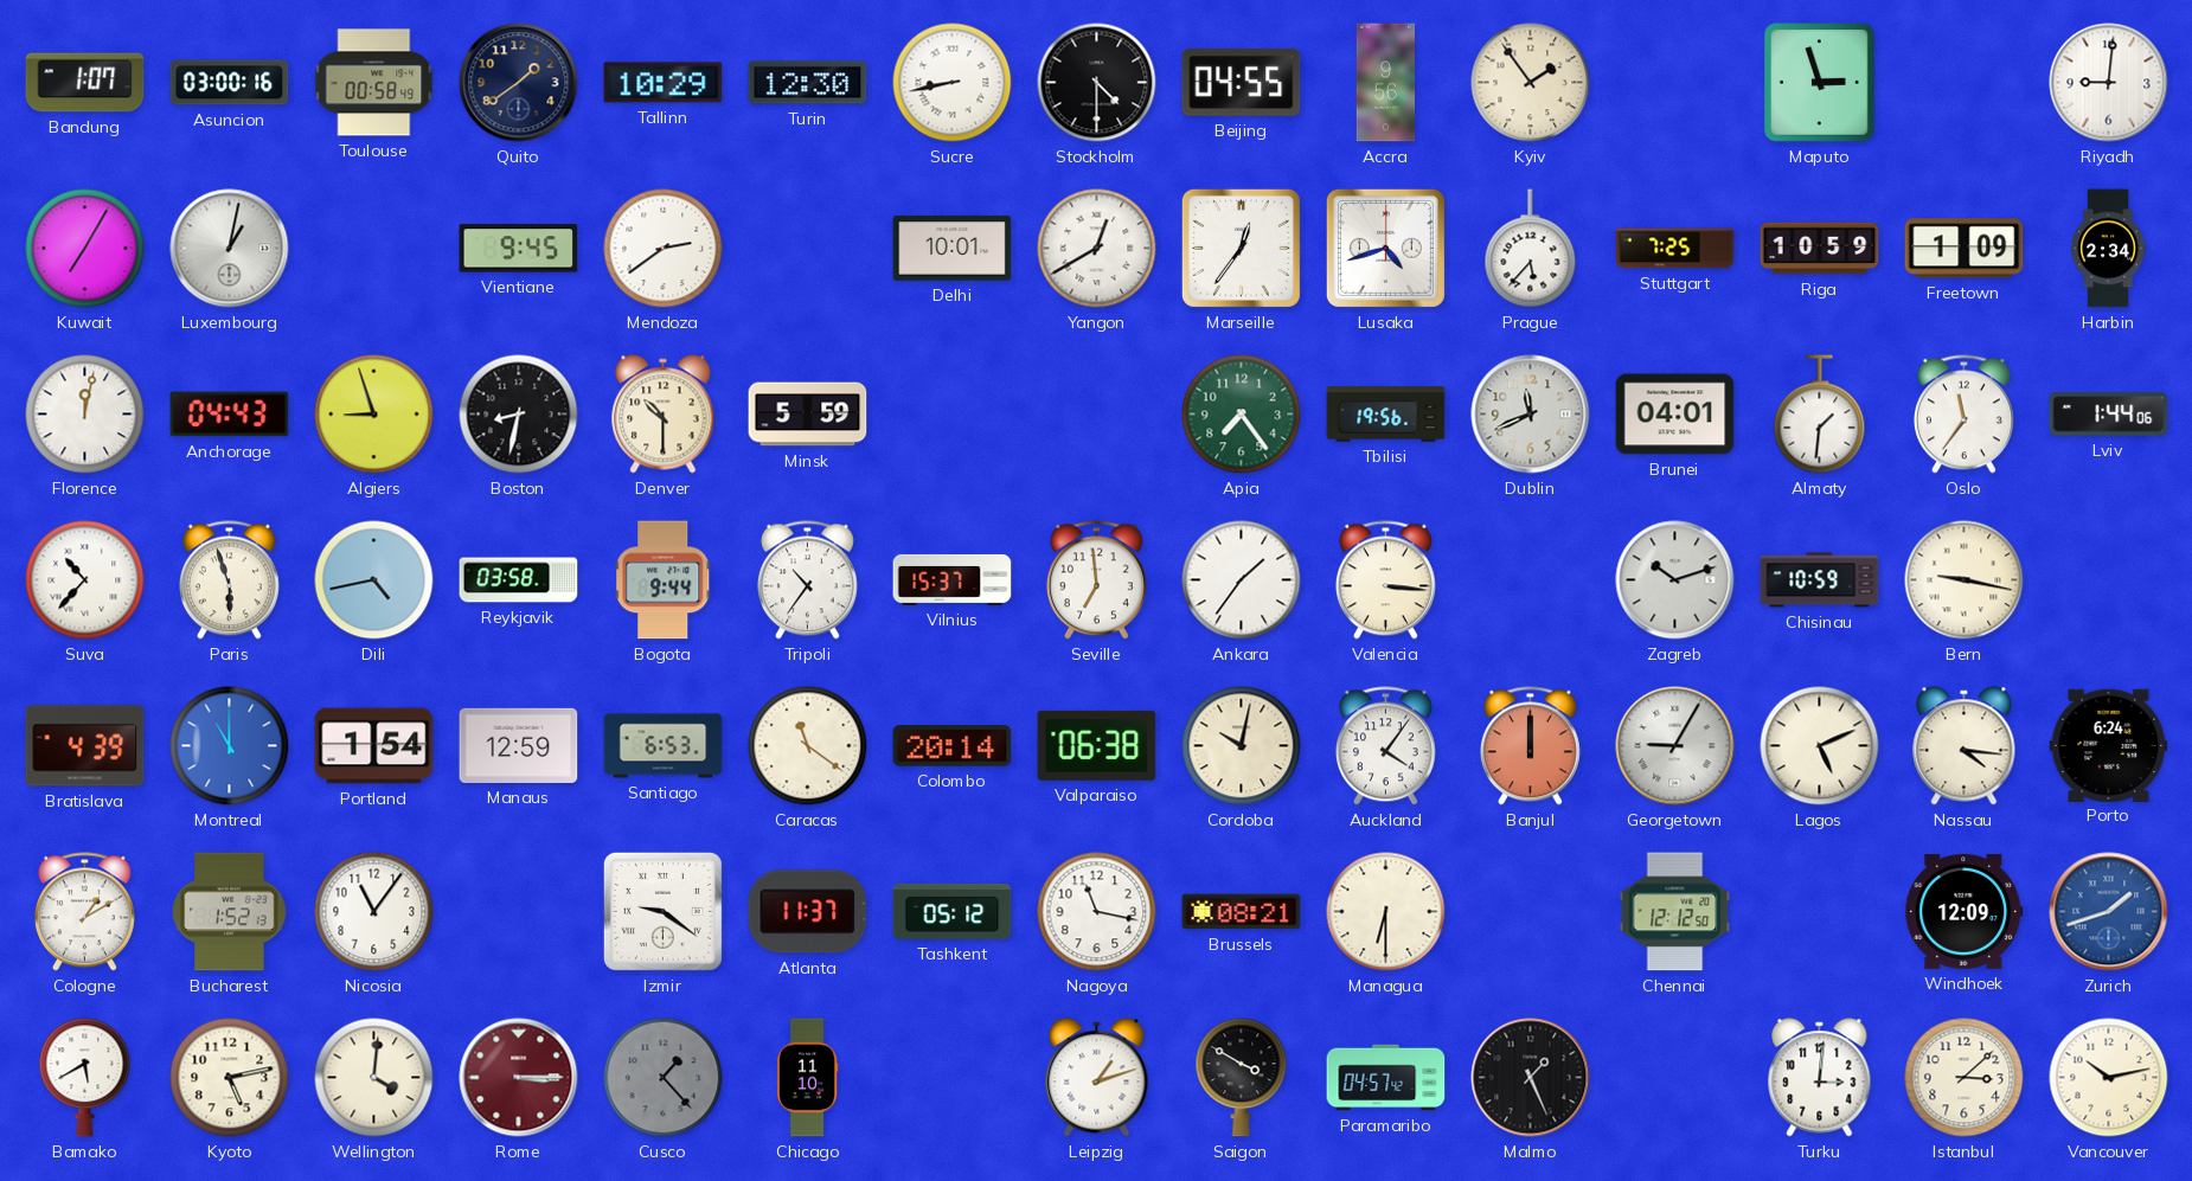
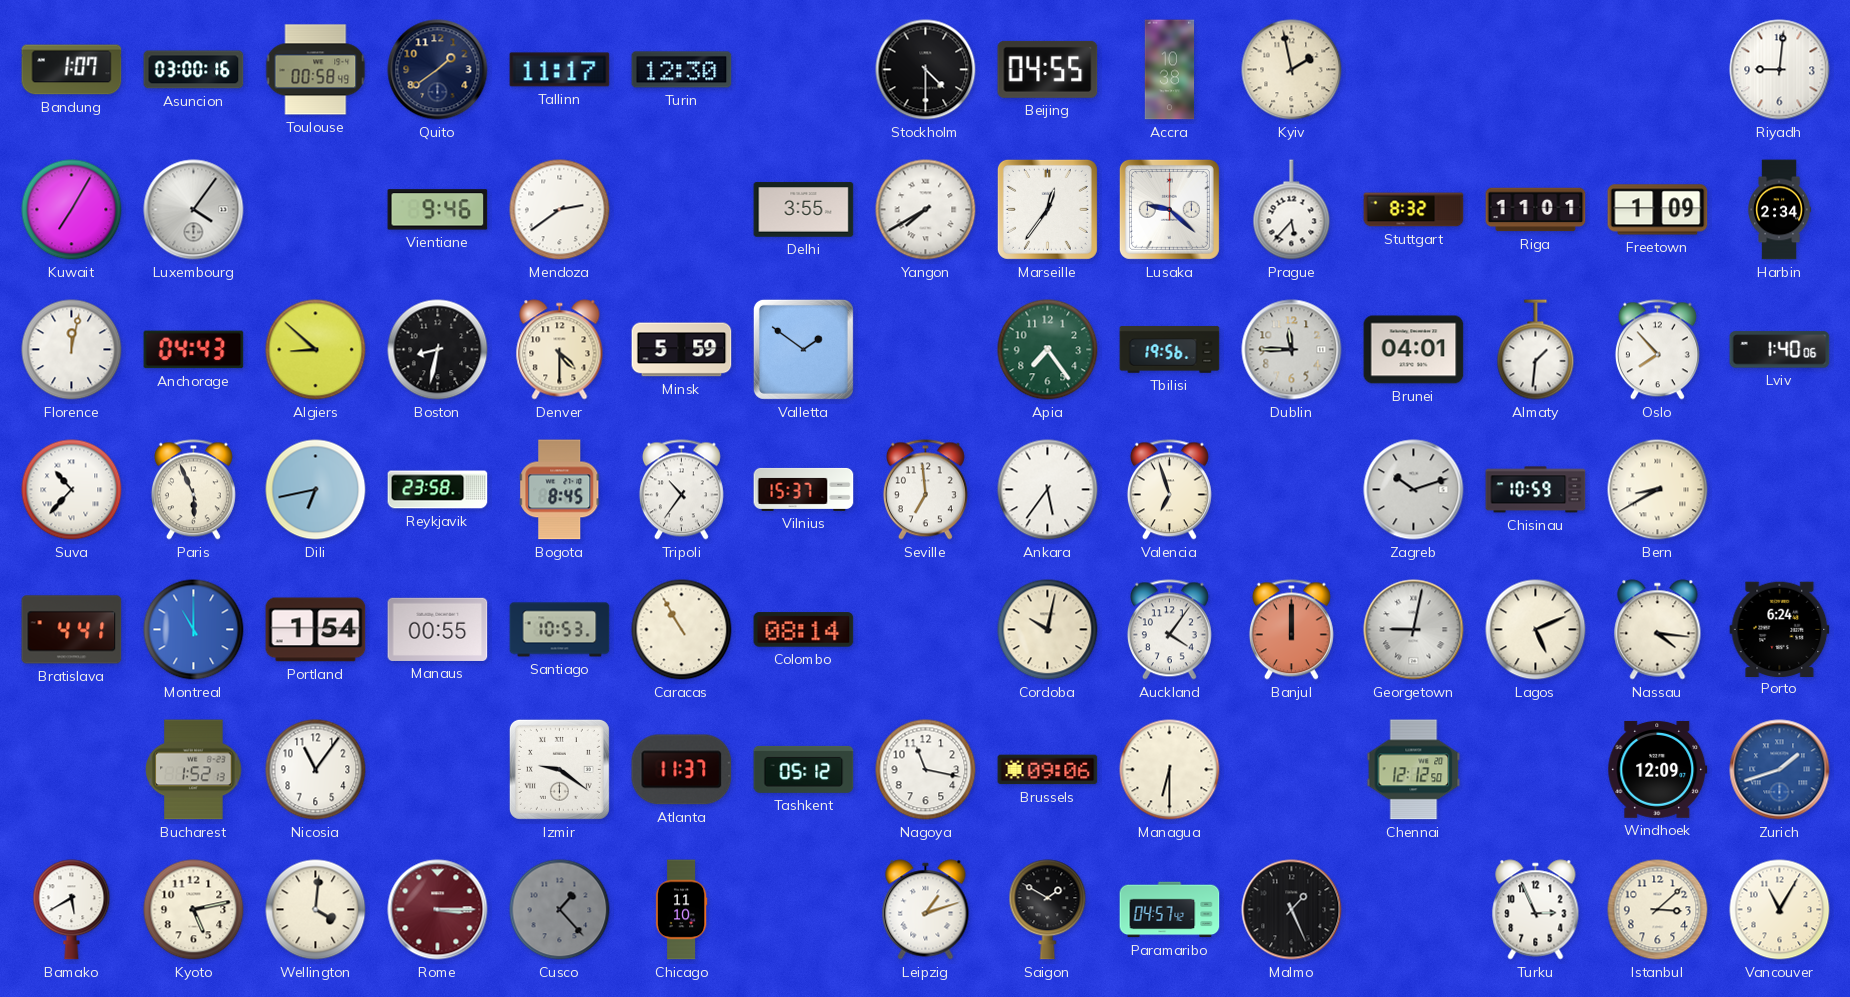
Tallinn: 10:29 -> 11:17
Sucre: 8:43 -> none
Accra: 9:56 -> 10:38
Kyiv: 1:54 -> 1:58
Maputo: 2:57 -> none
Luxembourg: 1:02 -> 4:06
Vientiane: 9:45 -> 9:46
Delhi: 10:01 -> 3:55
Yangon: 12:40 -> 7:40
Lusaka: 4:42 -> 9:22
Stuttgart: 7:25 -> 8:32
Riga: 10:59 -> 11:01
Algiers: 8:57 -> 8:52
Denver: 10:30 -> 4:30
Valletta: none -> 1:51
Dublin: 11:41 -> 11:45
Oslo: 11:36 -> 7:53
Lviv: 1:44 -> 1:40
Paris: 5:57 -> 5:56
Dili: 4:43 -> 6:43
Reykjavik: 03:58 -> 23:58
Bogota: 9:44 -> 8:45
Ankara: 1:36 -> 5:36
Valencia: 3:16 -> 6:57
Bern: 9:17 -> 8:40
Bratislava: 4:39 -> 4:41
Manaus: 12:59 -> 00:55
Santiago: 6:53 -> 10:53
Caracas: 11:21 -> 10:55
Colombo: 20:14 -> 08:14
Valparaiso: 06:38 -> none
Georgetown: 9:05 -> 9:02
Cologne: 1:10 -> none
Brussels: 08:21 -> 09:06
Saigon: 3:50 -> 1:50
Turku: 3:01 -> 2:56
Vancouver: 10:13 -> 11:05
